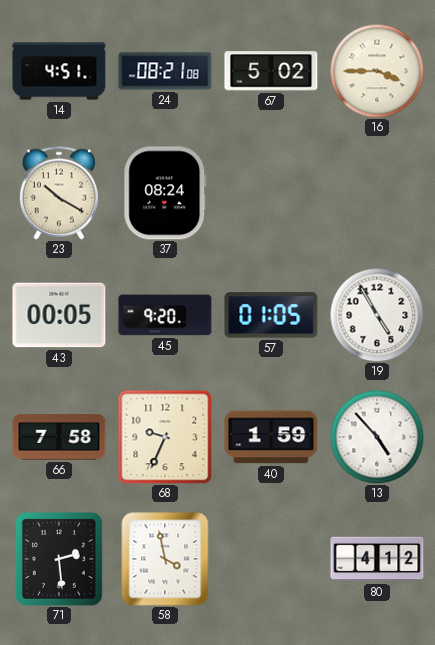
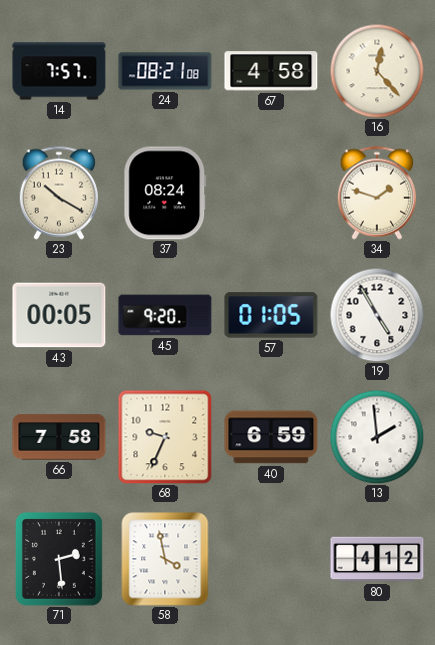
14: 4:51 -> 7:57
67: 5:02 -> 4:58
16: 3:45 -> 12:23
34: none -> 1:48
40: 1:59 -> 6:59
13: 4:53 -> 1:59
